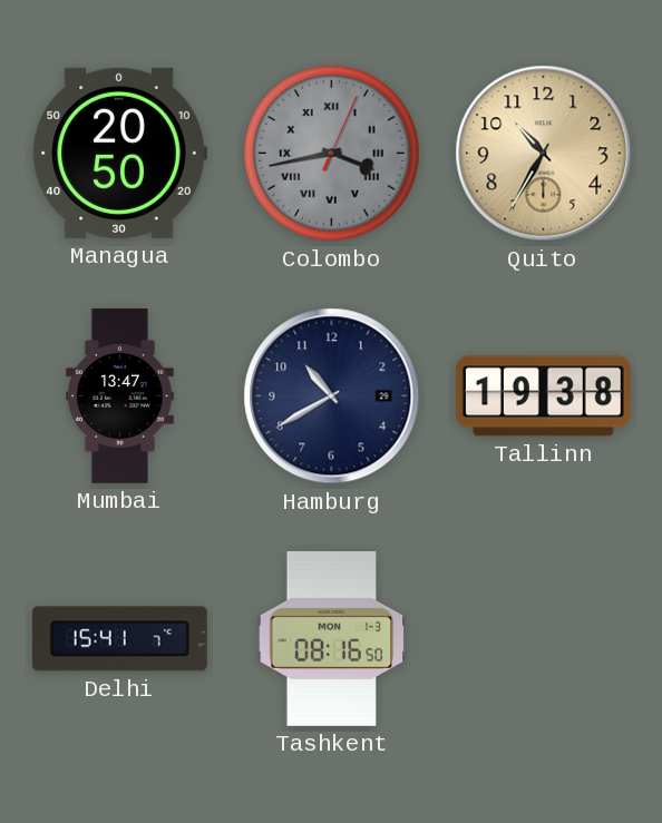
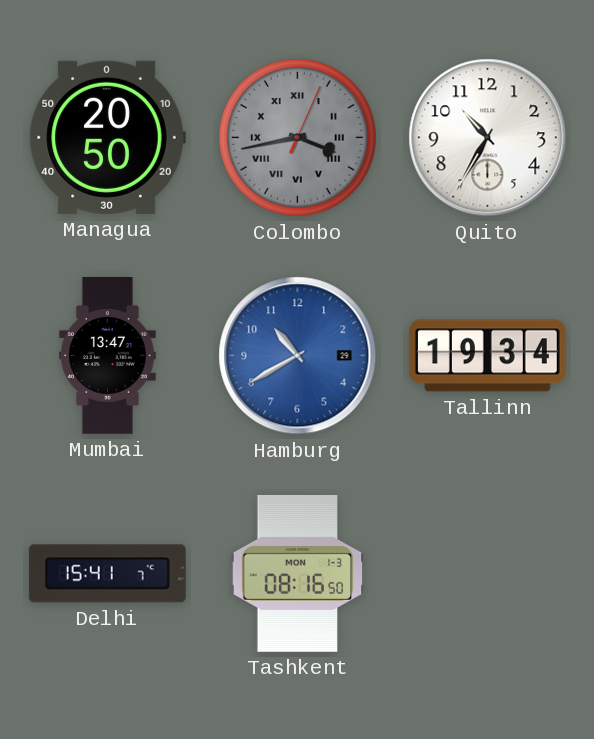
Quito dial: champagne -> white
Hamburg dial: navy -> blue
Tallinn: 19:38 -> 19:34
